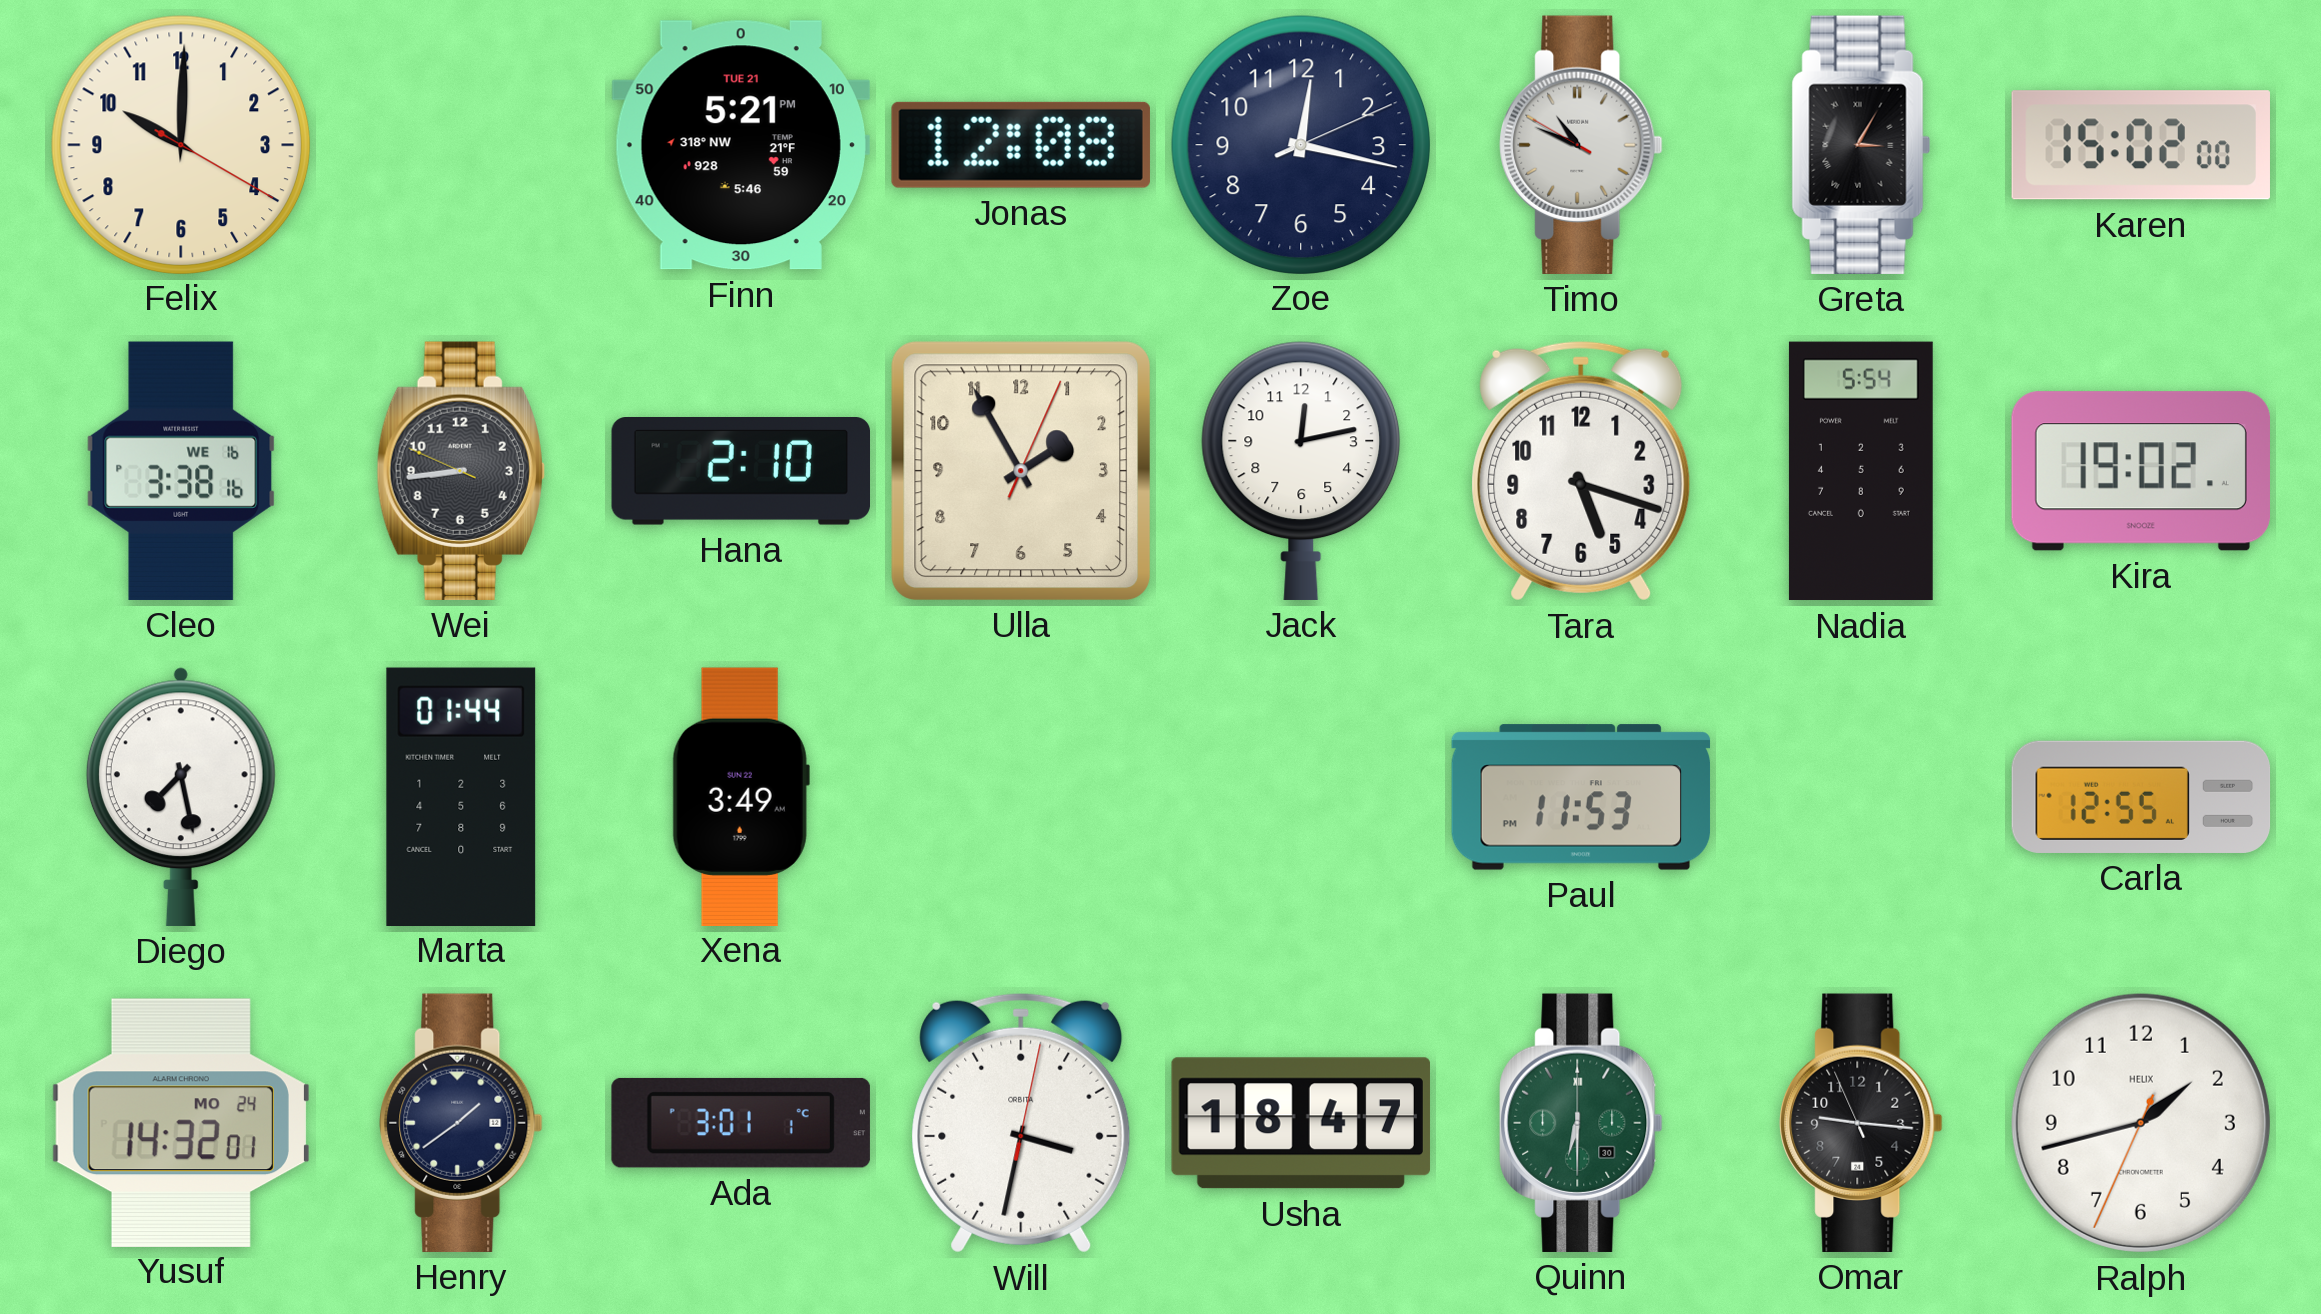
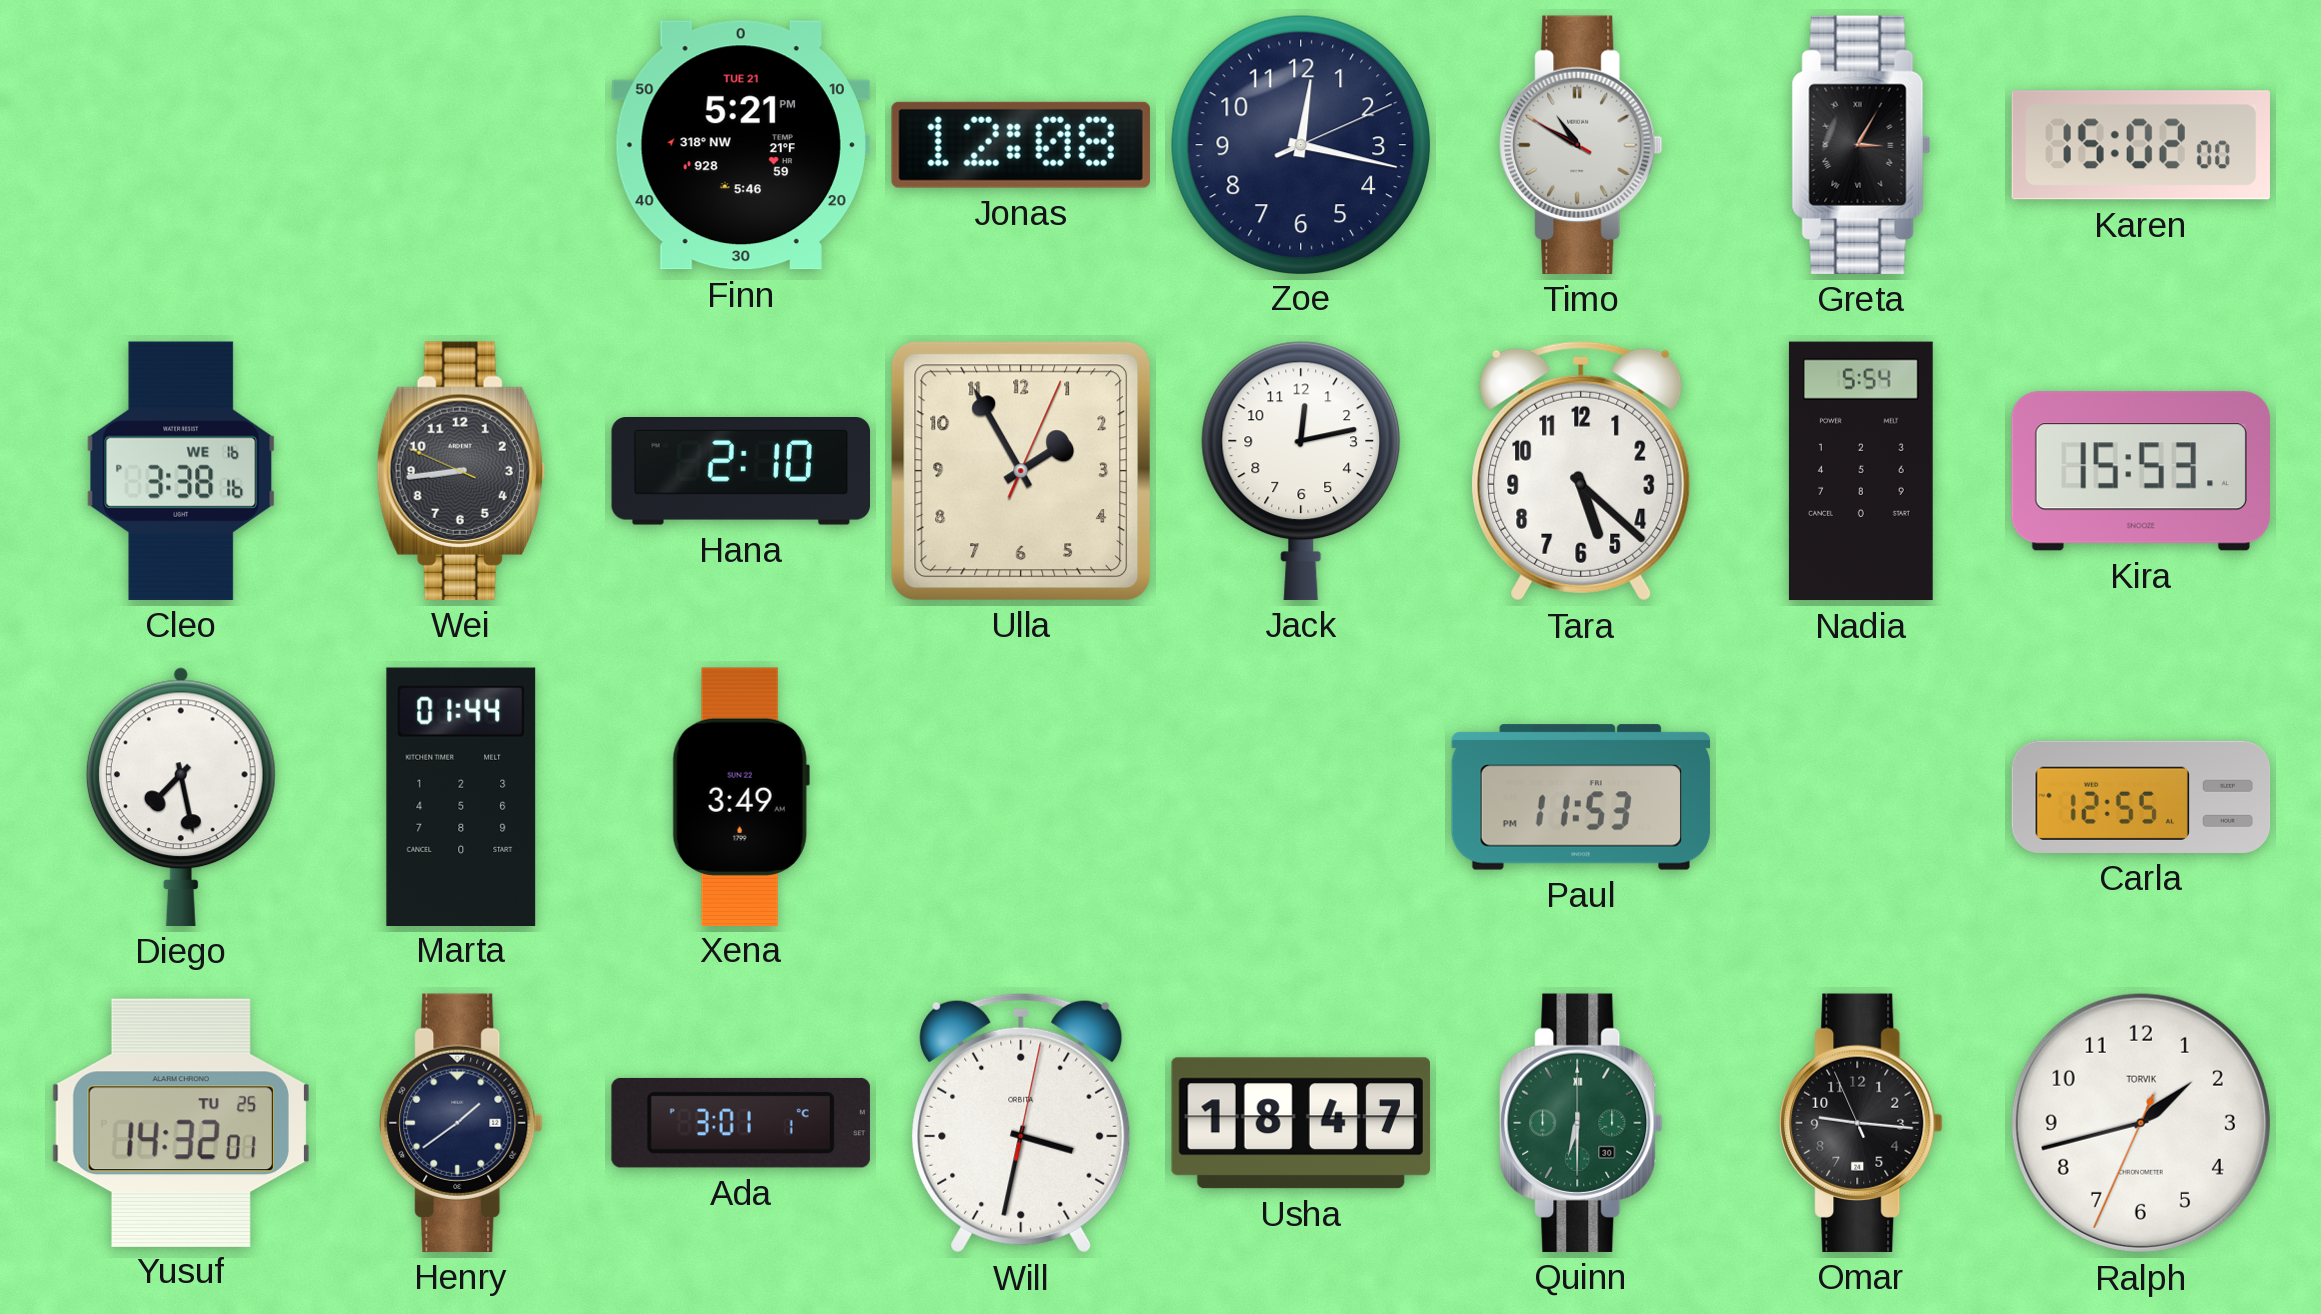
Felix: 10:00 -> none
Timo: 10:48 -> 10:49
Tara: 5:18 -> 5:22
Kira: 19:02 -> 15:53
Yusuf date: MO 24 -> TU 25
Ralph brand: HELIX -> TORVIK
